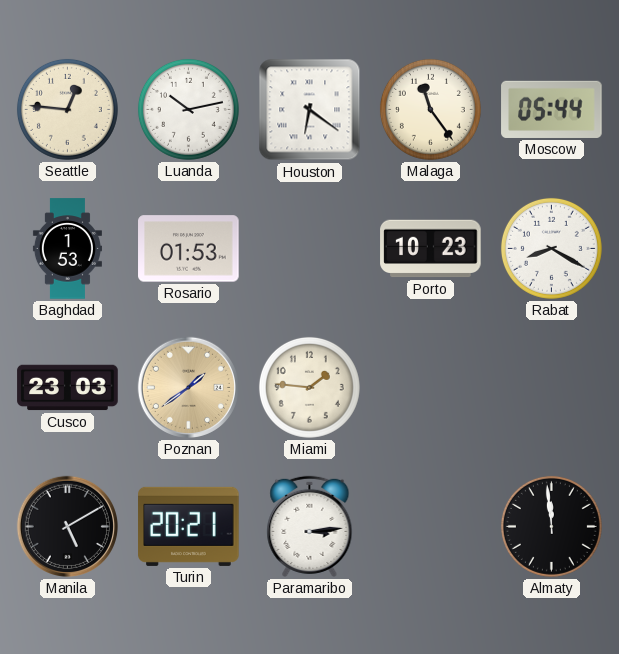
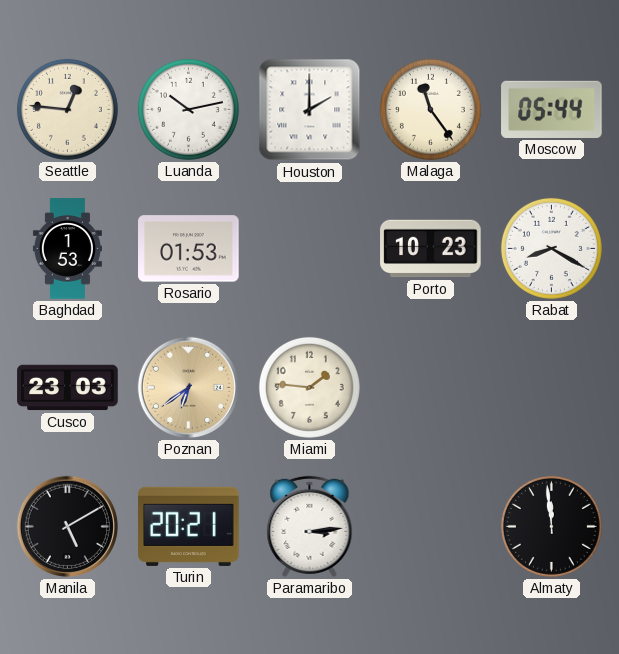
Houston: 6:21 -> 2:00
Poznan: 1:39 -> 6:39
